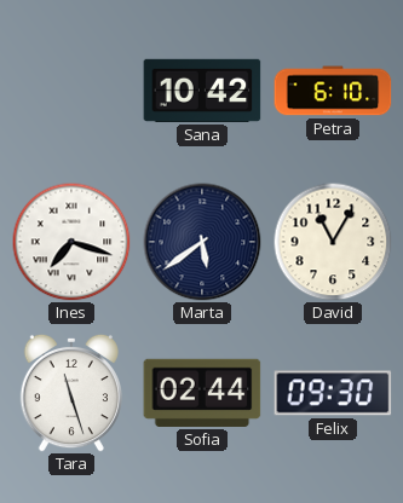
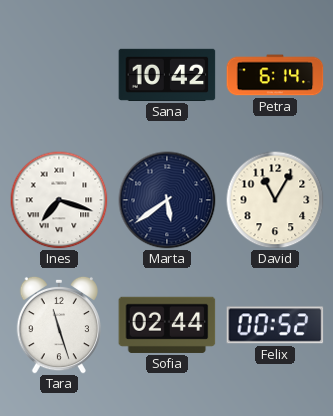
Petra: 6:10 -> 6:14
Felix: 09:30 -> 00:52
